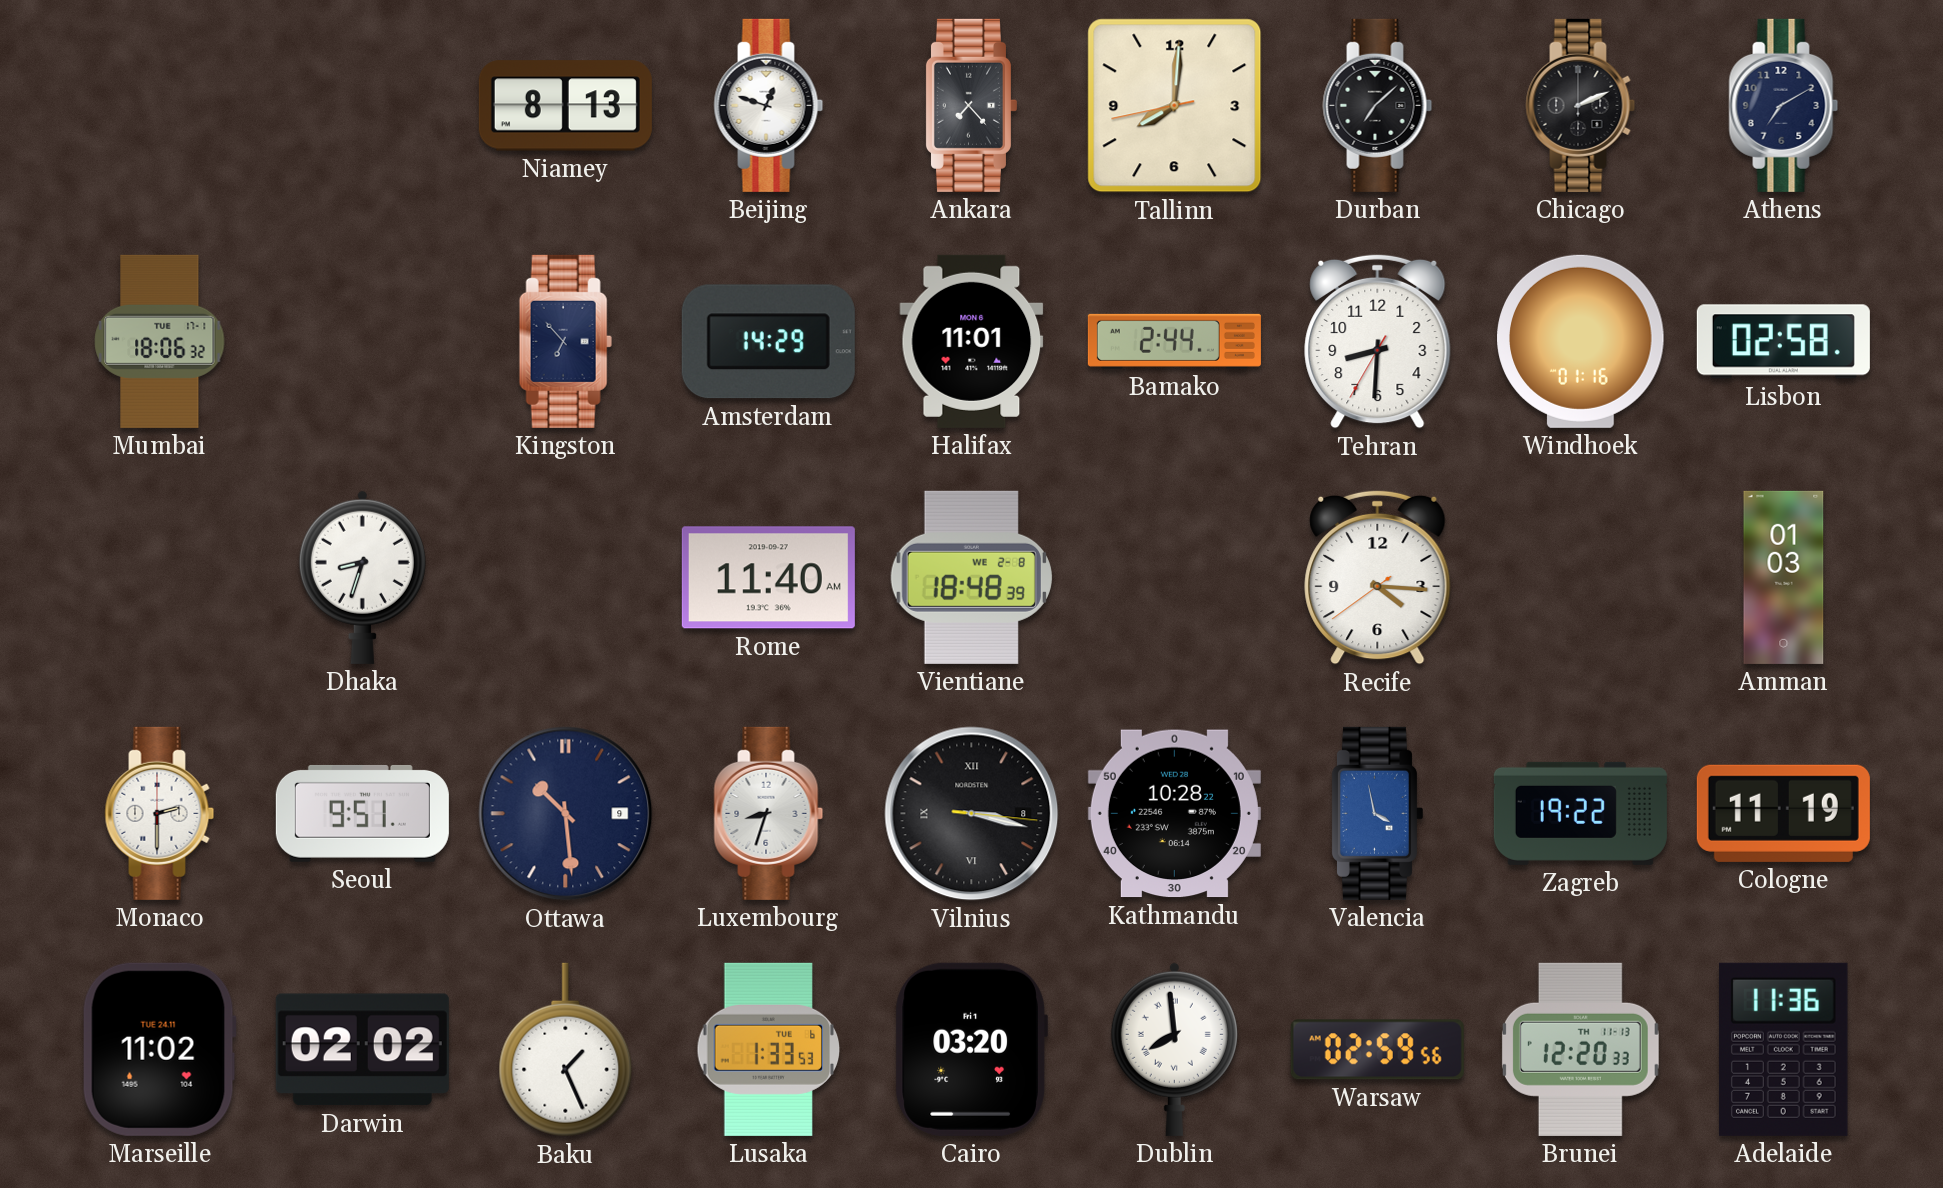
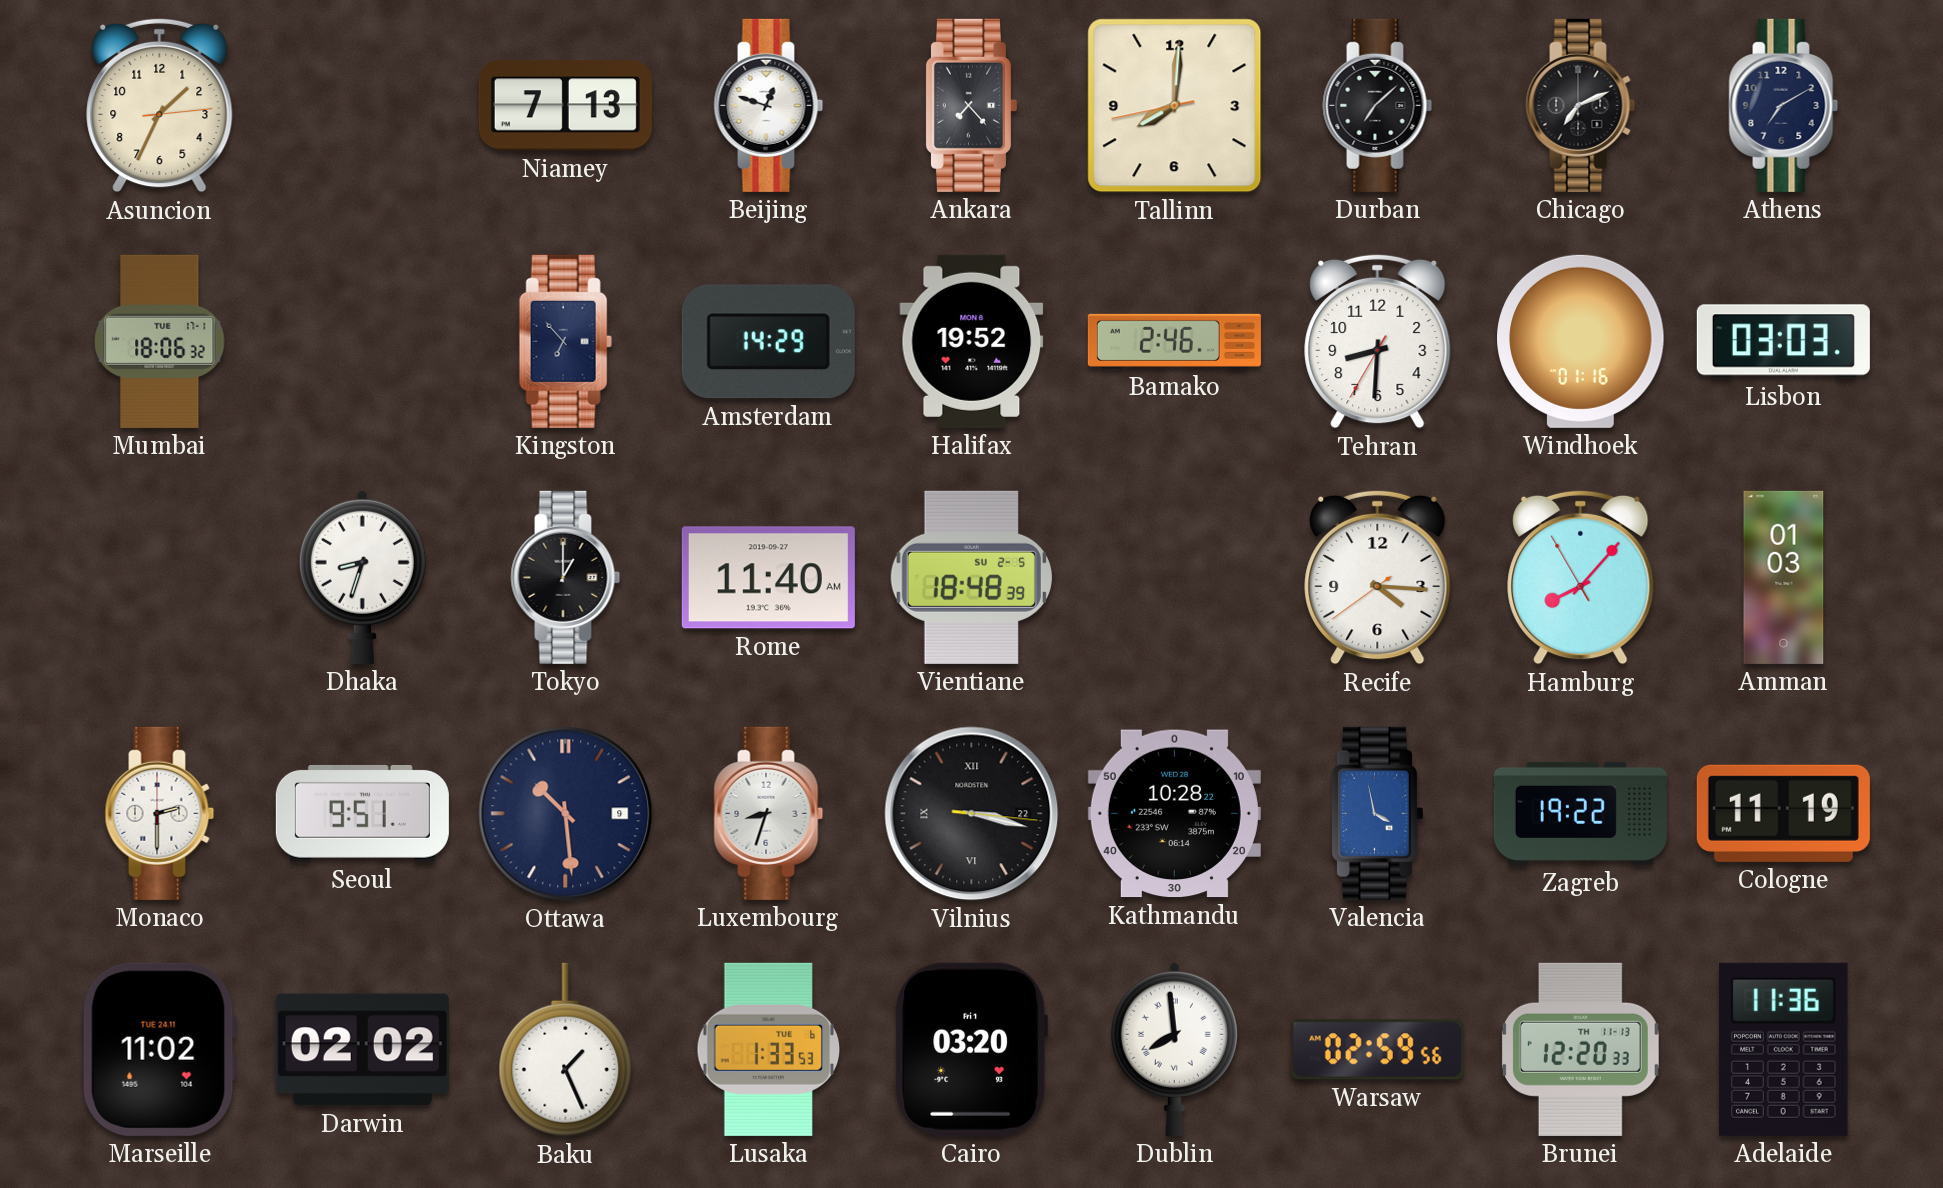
Asuncion: none -> 1:34
Niamey: 8:13 -> 7:13
Chicago: 2:11 -> 7:11
Halifax: 11:01 -> 19:52
Bamako: 2:44 -> 2:46
Lisbon: 02:58 -> 03:03
Tokyo: none -> 1:00
Vientiane date: WE 2-8 -> SU 2-5
Hamburg: none -> 8:06
Vilnius date: 8 -> 22
